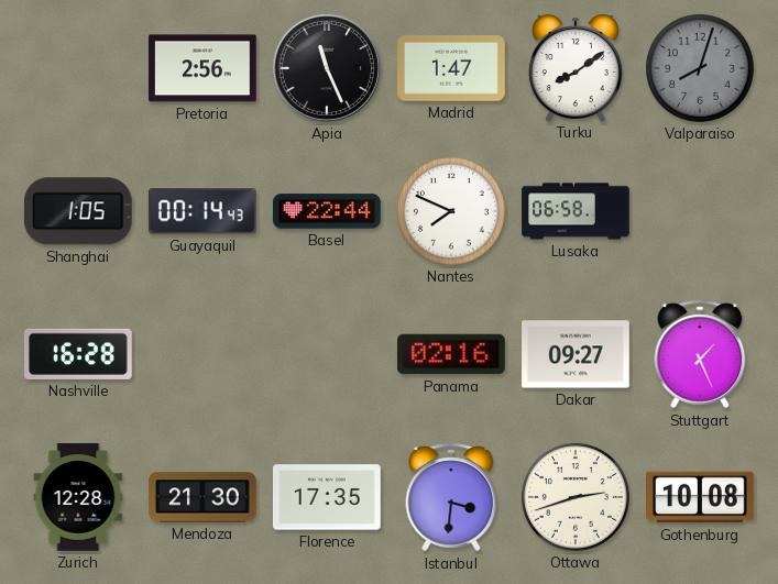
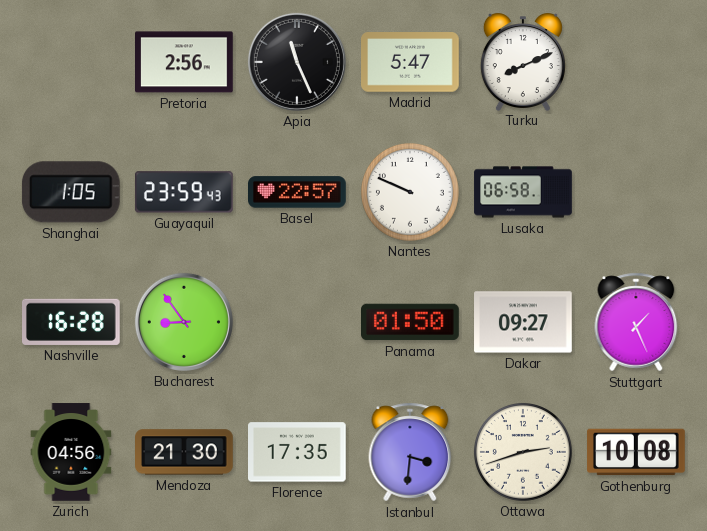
Madrid: 1:47 -> 5:47
Turku: 8:09 -> 8:11
Valparaiso: 8:03 -> none
Guayaquil: 00:14 -> 23:59
Basel: 22:44 -> 22:57
Nantes: 7:49 -> 9:49
Bucharest: none -> 8:54
Panama: 02:16 -> 01:50
Zurich: 12:28 -> 04:56
